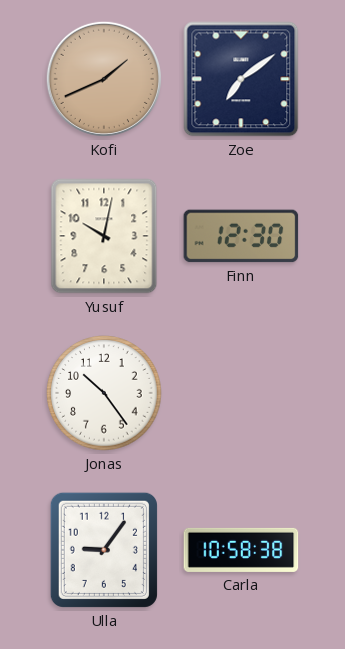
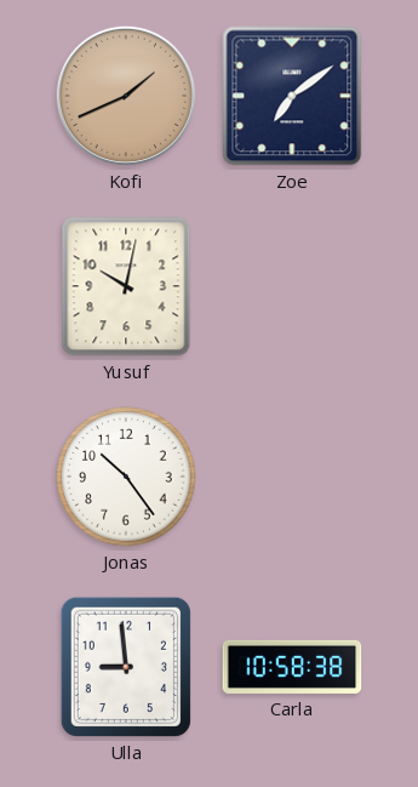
Finn: 12:30 -> none
Ulla: 9:06 -> 8:59
